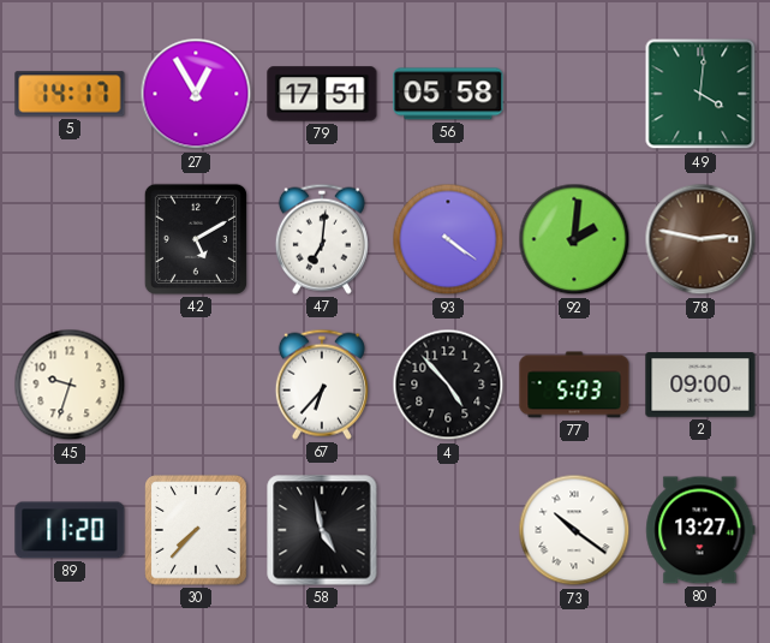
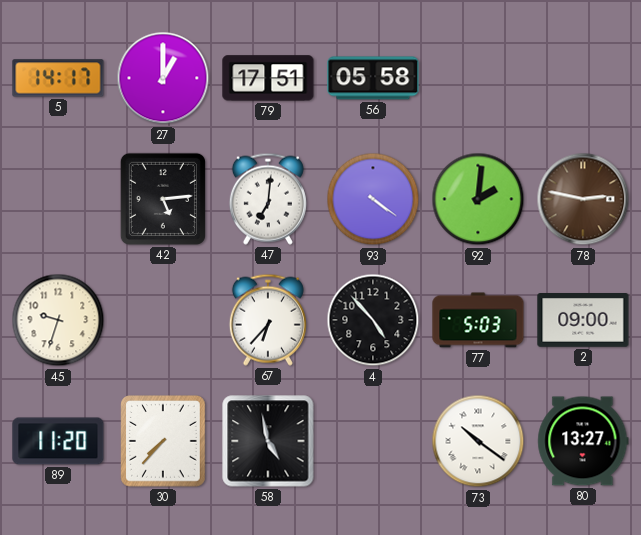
27: 12:55 -> 1:00
49: 4:01 -> none
42: 5:10 -> 5:14
